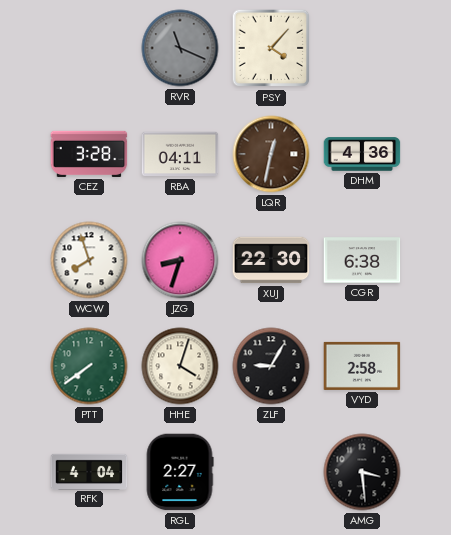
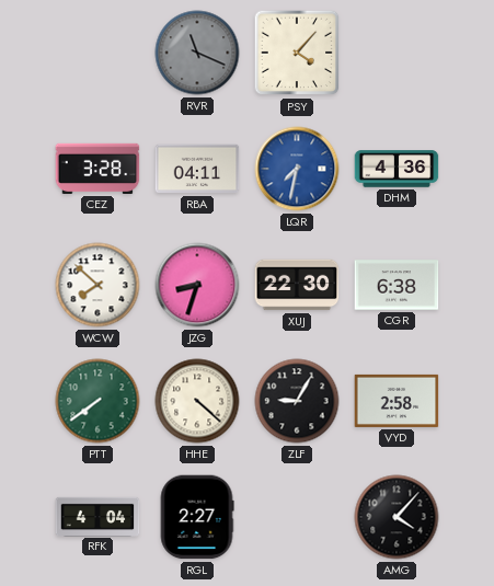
LQR: 12:32 -> 7:32
LQR dial: brown -> blue
WCW: 7:57 -> 7:52
HHE: 4:03 -> 4:22
AMG: 3:29 -> 4:07
